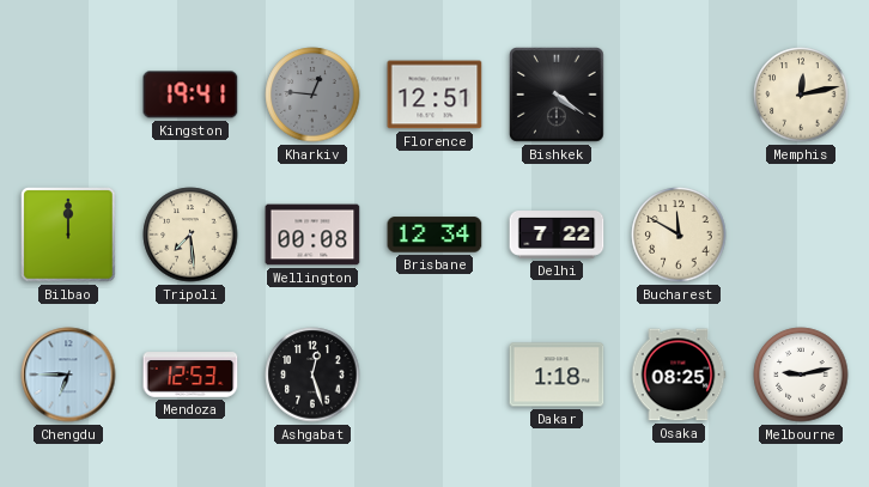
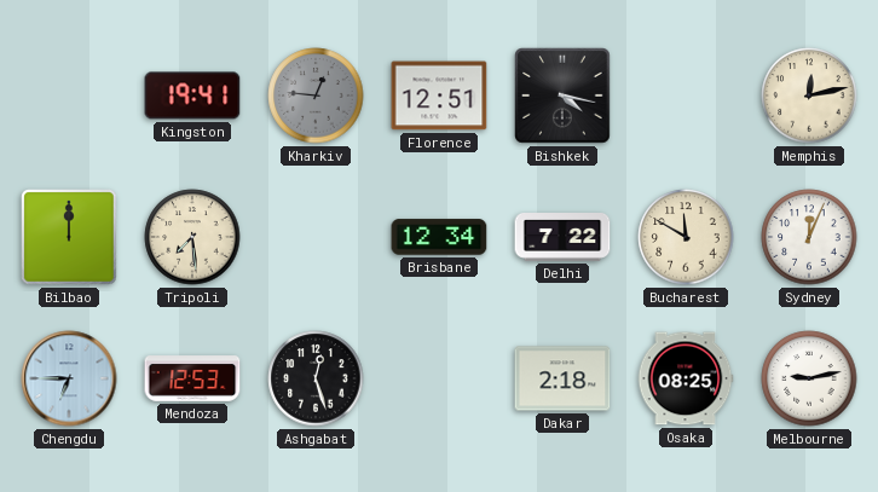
Bishkek: 4:21 -> 4:17
Wellington: 00:08 -> none
Sydney: none -> 12:04
Dakar: 1:18 -> 2:18
